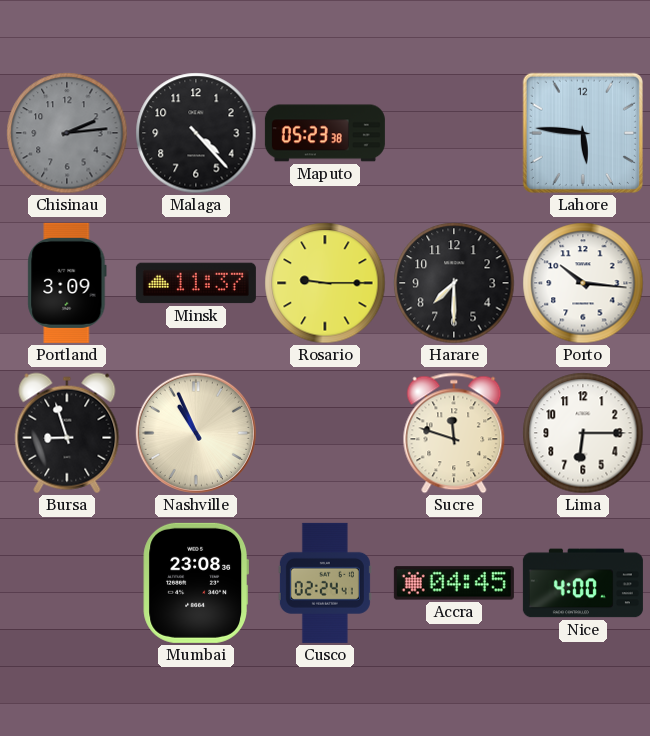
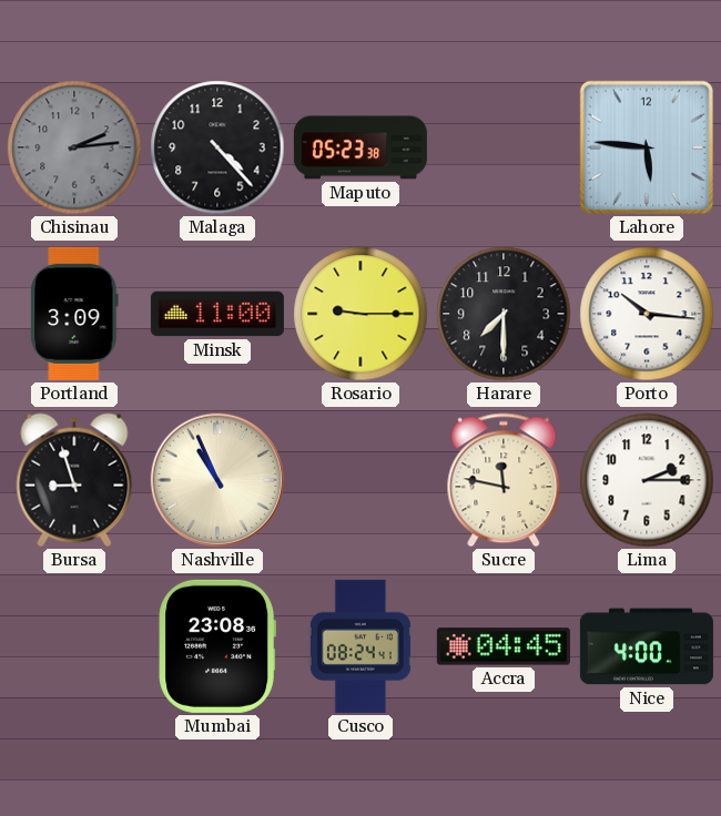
Minsk: 11:37 -> 11:00
Sucre: 11:48 -> 11:47
Lima: 6:15 -> 2:15
Cusco: 02:24 -> 08:24
